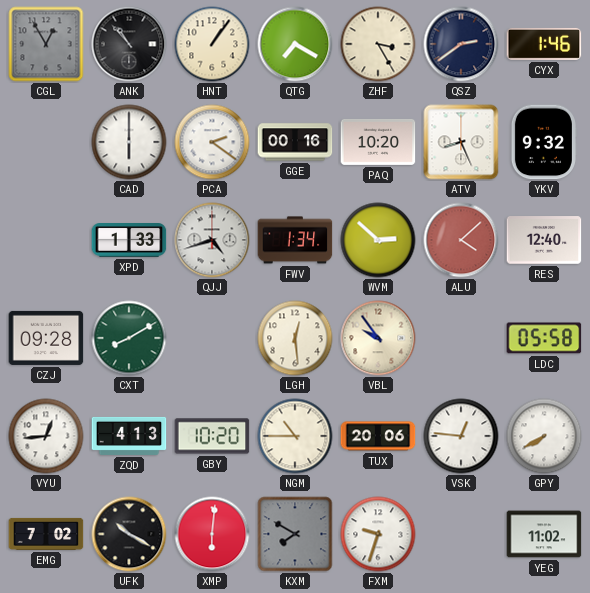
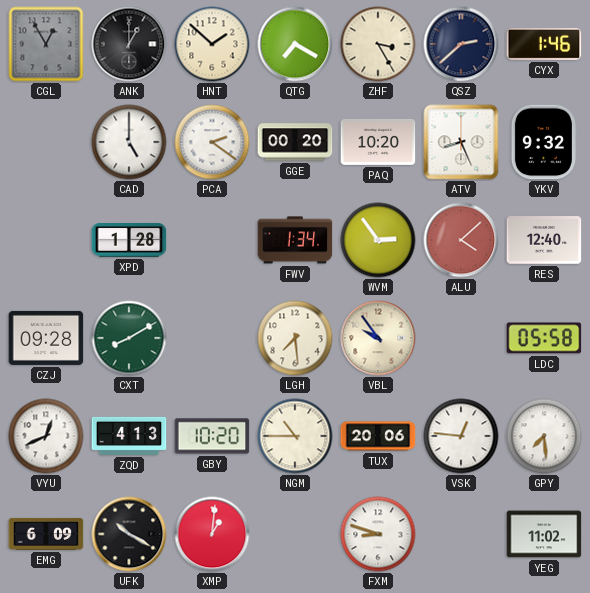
ANK: 10:53 -> 1:00
HNT: 1:06 -> 1:52
QSZ: 2:39 -> 2:38
CAD: 6:00 -> 5:00
GGE: 00:16 -> 00:20
XPD: 1:33 -> 1:28
QJJ: 4:42 -> none
WVM: 2:52 -> 2:54
LGH: 12:29 -> 7:29
VYU: 12:44 -> 12:41
GPY: 7:40 -> 7:29
EMG: 7:02 -> 6:09
XMP: 6:01 -> 1:01
KXM: 7:50 -> none
FXM: 9:33 -> 8:48
